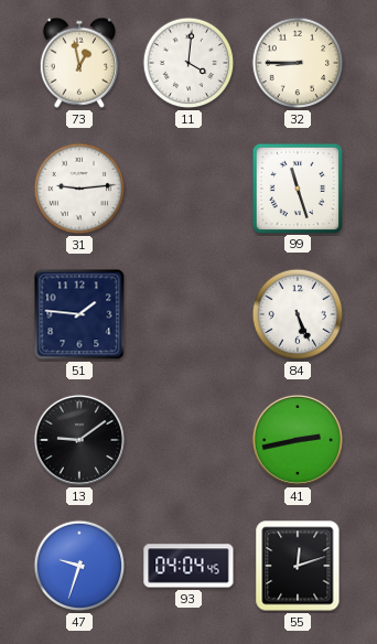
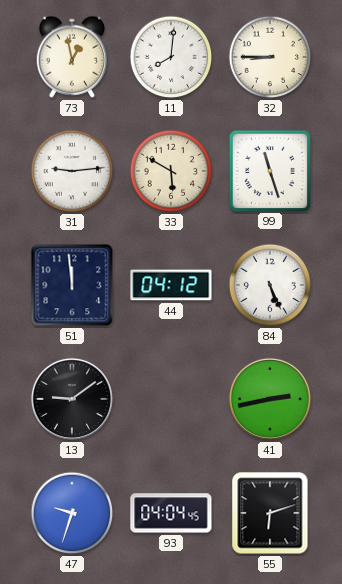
11: 4:01 -> 8:01
33: none -> 5:50
51: 1:46 -> 11:59
44: none -> 04:12
55: 12:12 -> 6:12
